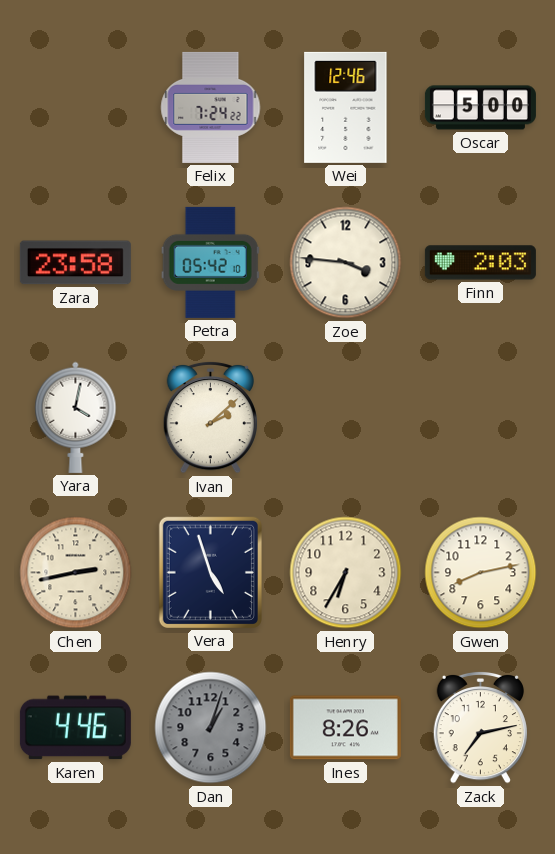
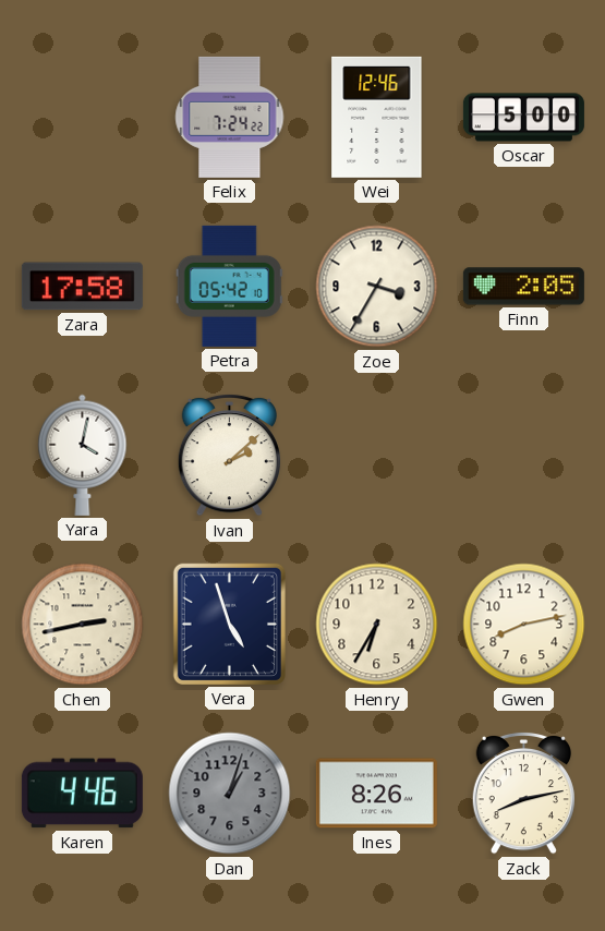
Zara: 23:58 -> 17:58
Zoe: 3:46 -> 3:35
Finn: 2:03 -> 2:05
Zack: 7:13 -> 8:13
